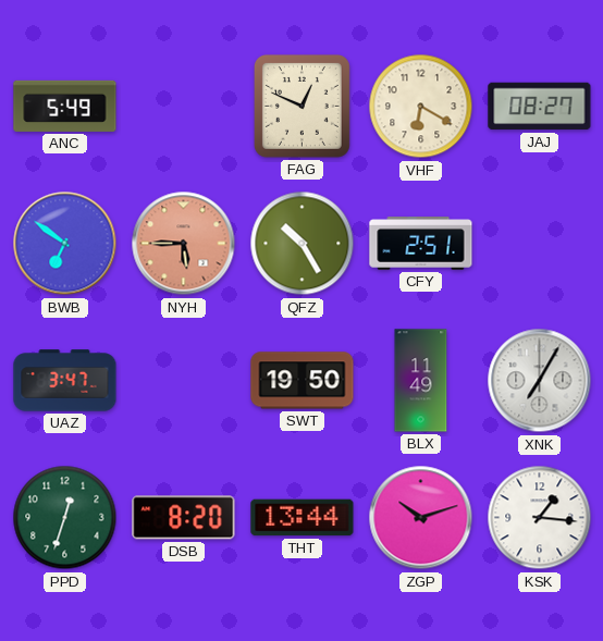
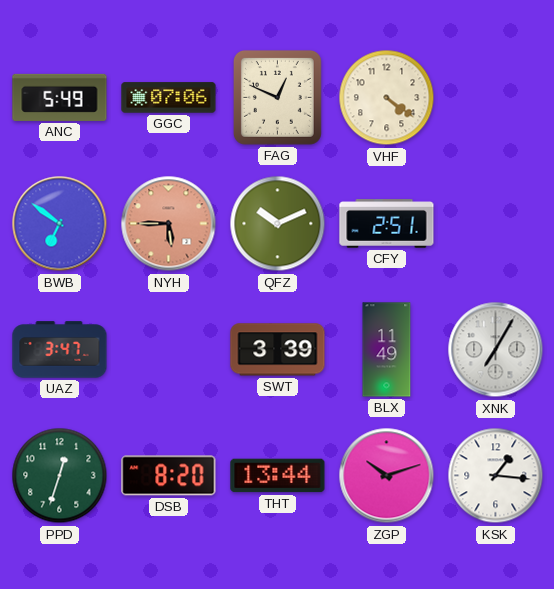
GGC: none -> 07:06
VHF: 6:20 -> 4:21
JAJ: 08:27 -> none
QFZ: 10:25 -> 10:11
SWT: 19:50 -> 3:39
